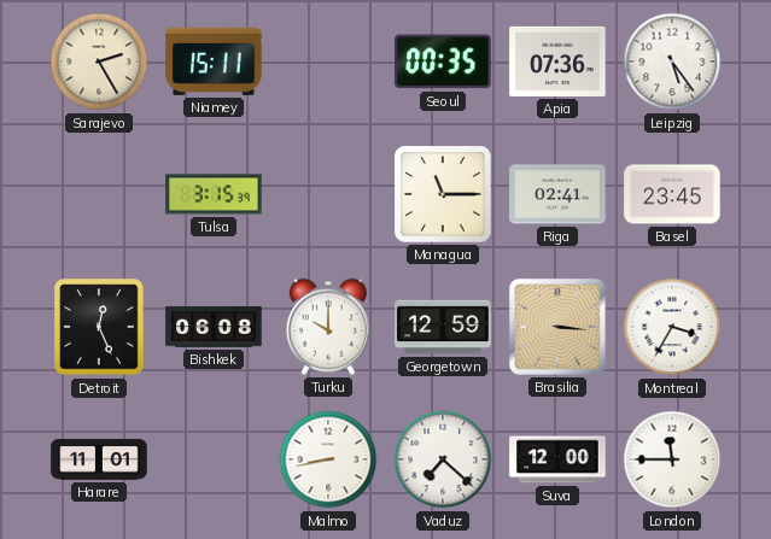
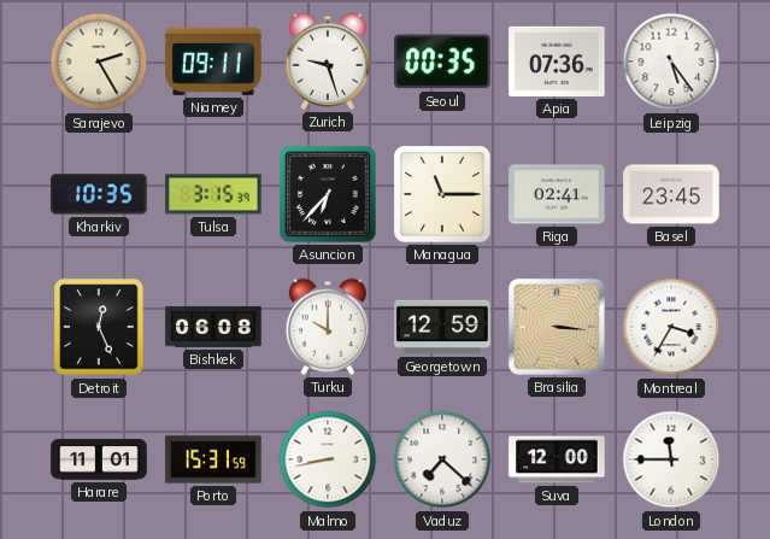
Niamey: 15:11 -> 09:11
Zurich: none -> 9:27
Kharkiv: none -> 10:35
Asuncion: none -> 6:37
Porto: none -> 15:31
